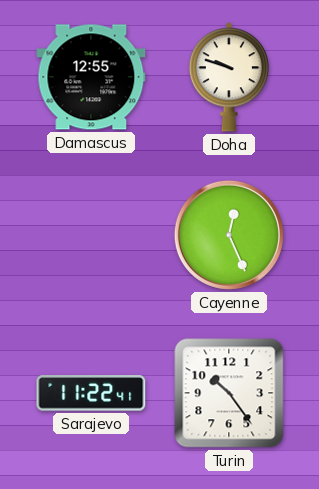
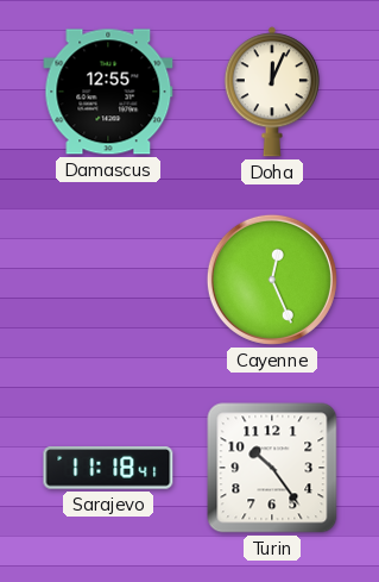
Doha: 9:48 -> 12:04
Sarajevo: 11:22 -> 11:18
